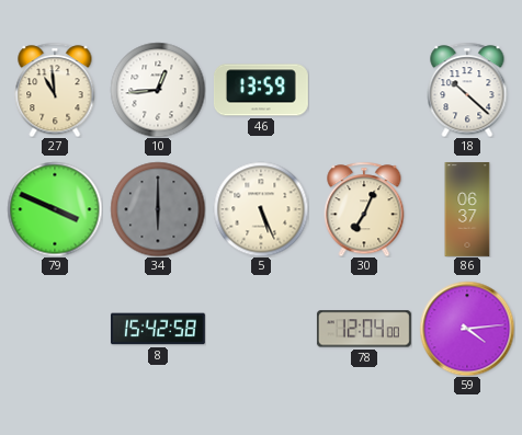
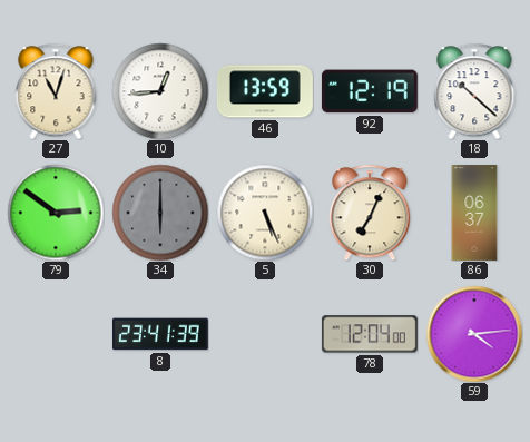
27: 10:59 -> 11:03
92: none -> 12:19
79: 3:49 -> 2:51
8: 15:42 -> 23:41
